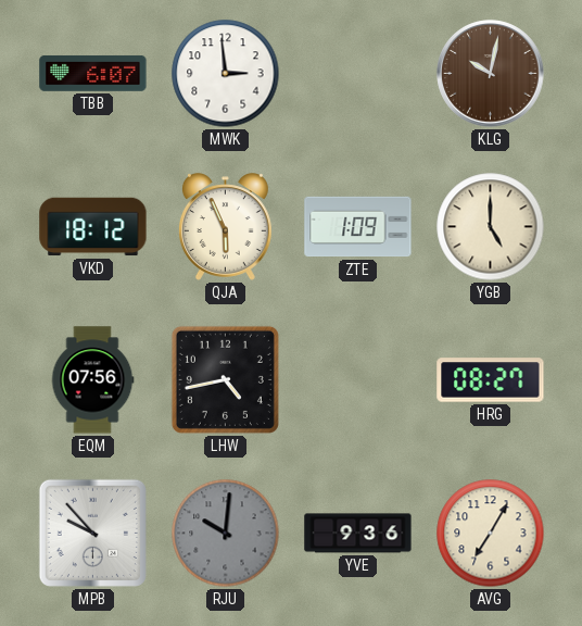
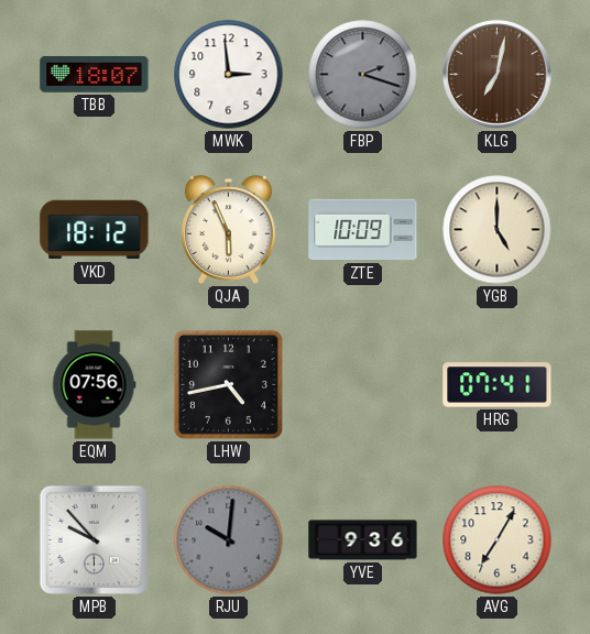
TBB: 6:07 -> 18:07
FBP: none -> 2:18
KLG: 10:02 -> 7:02
ZTE: 1:09 -> 10:09
HRG: 08:27 -> 07:41
